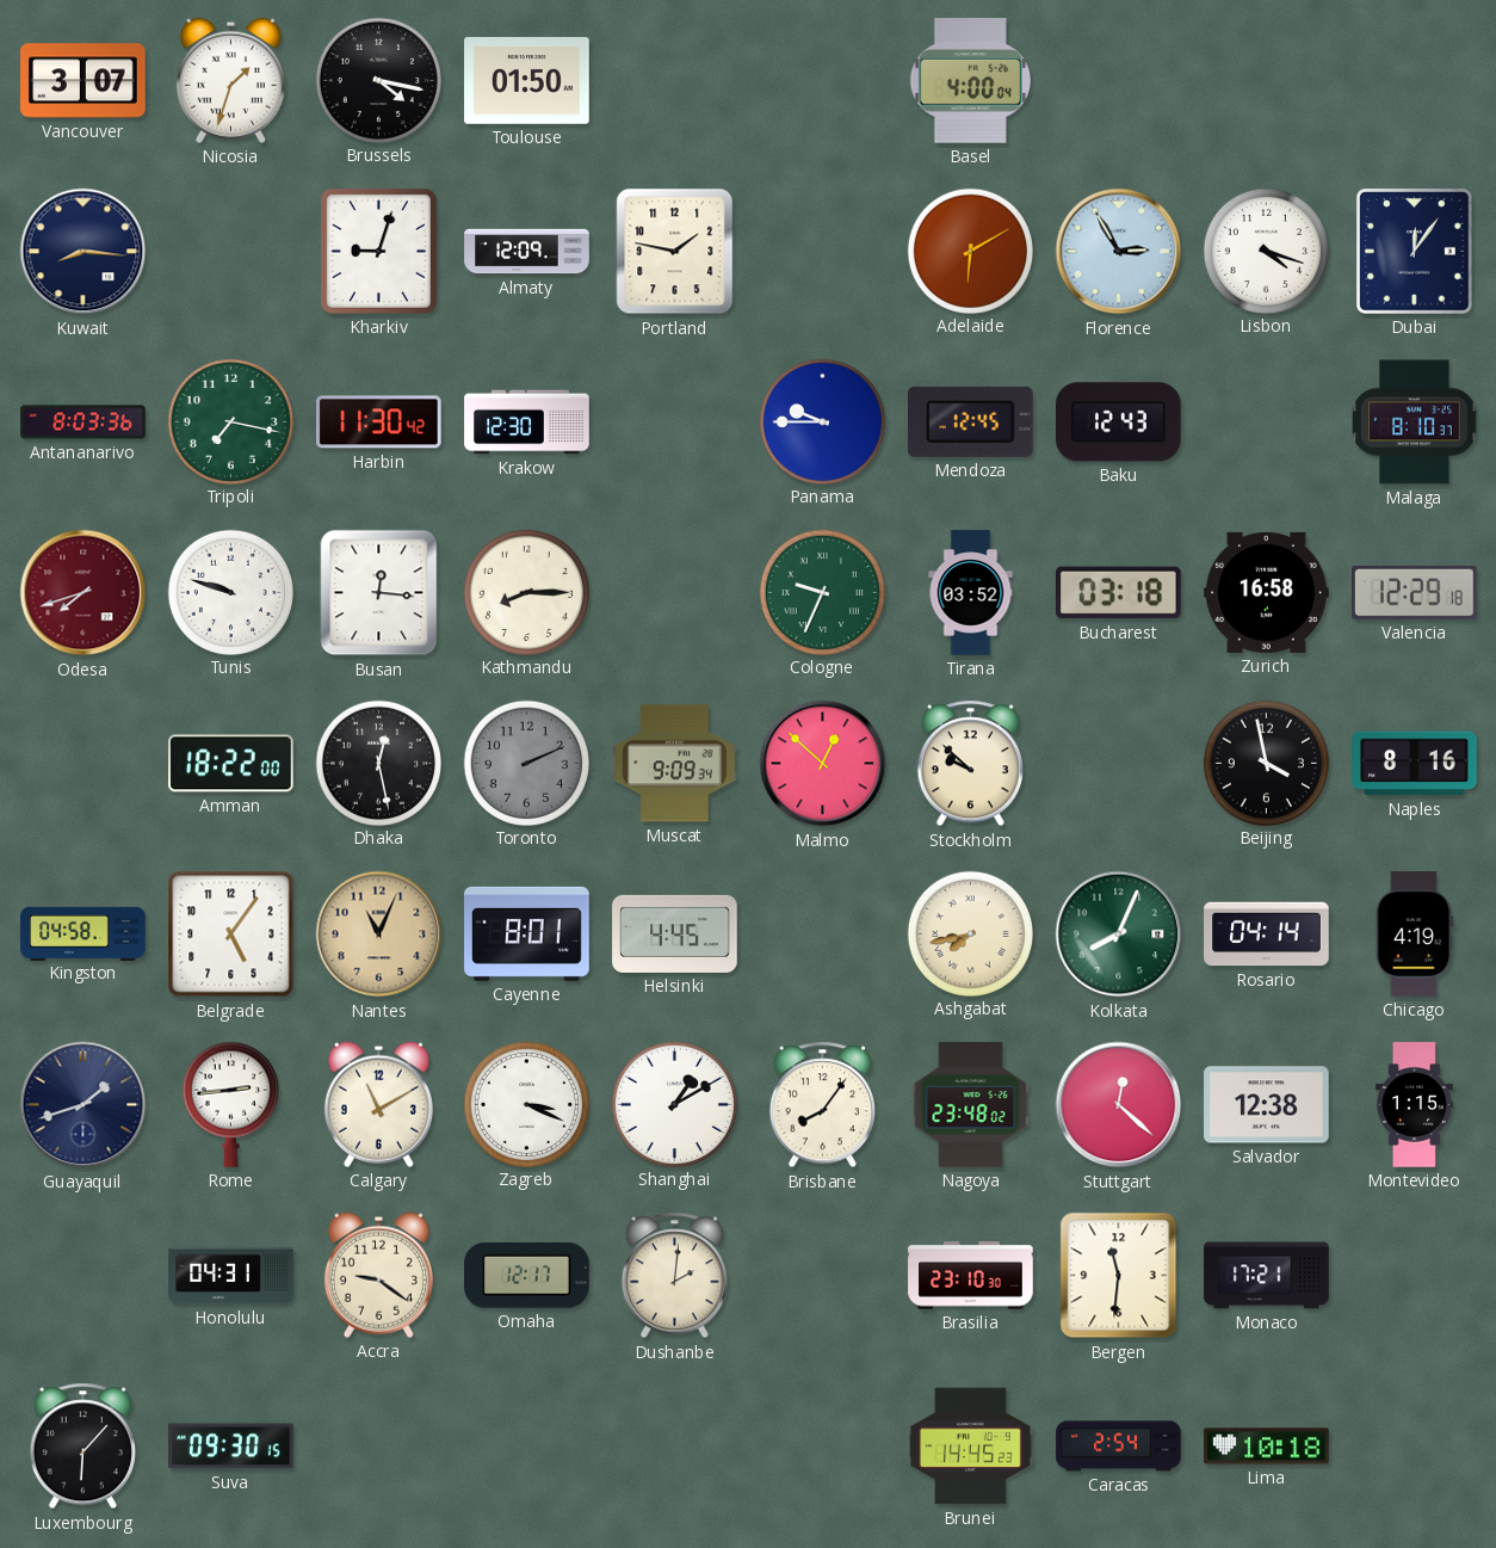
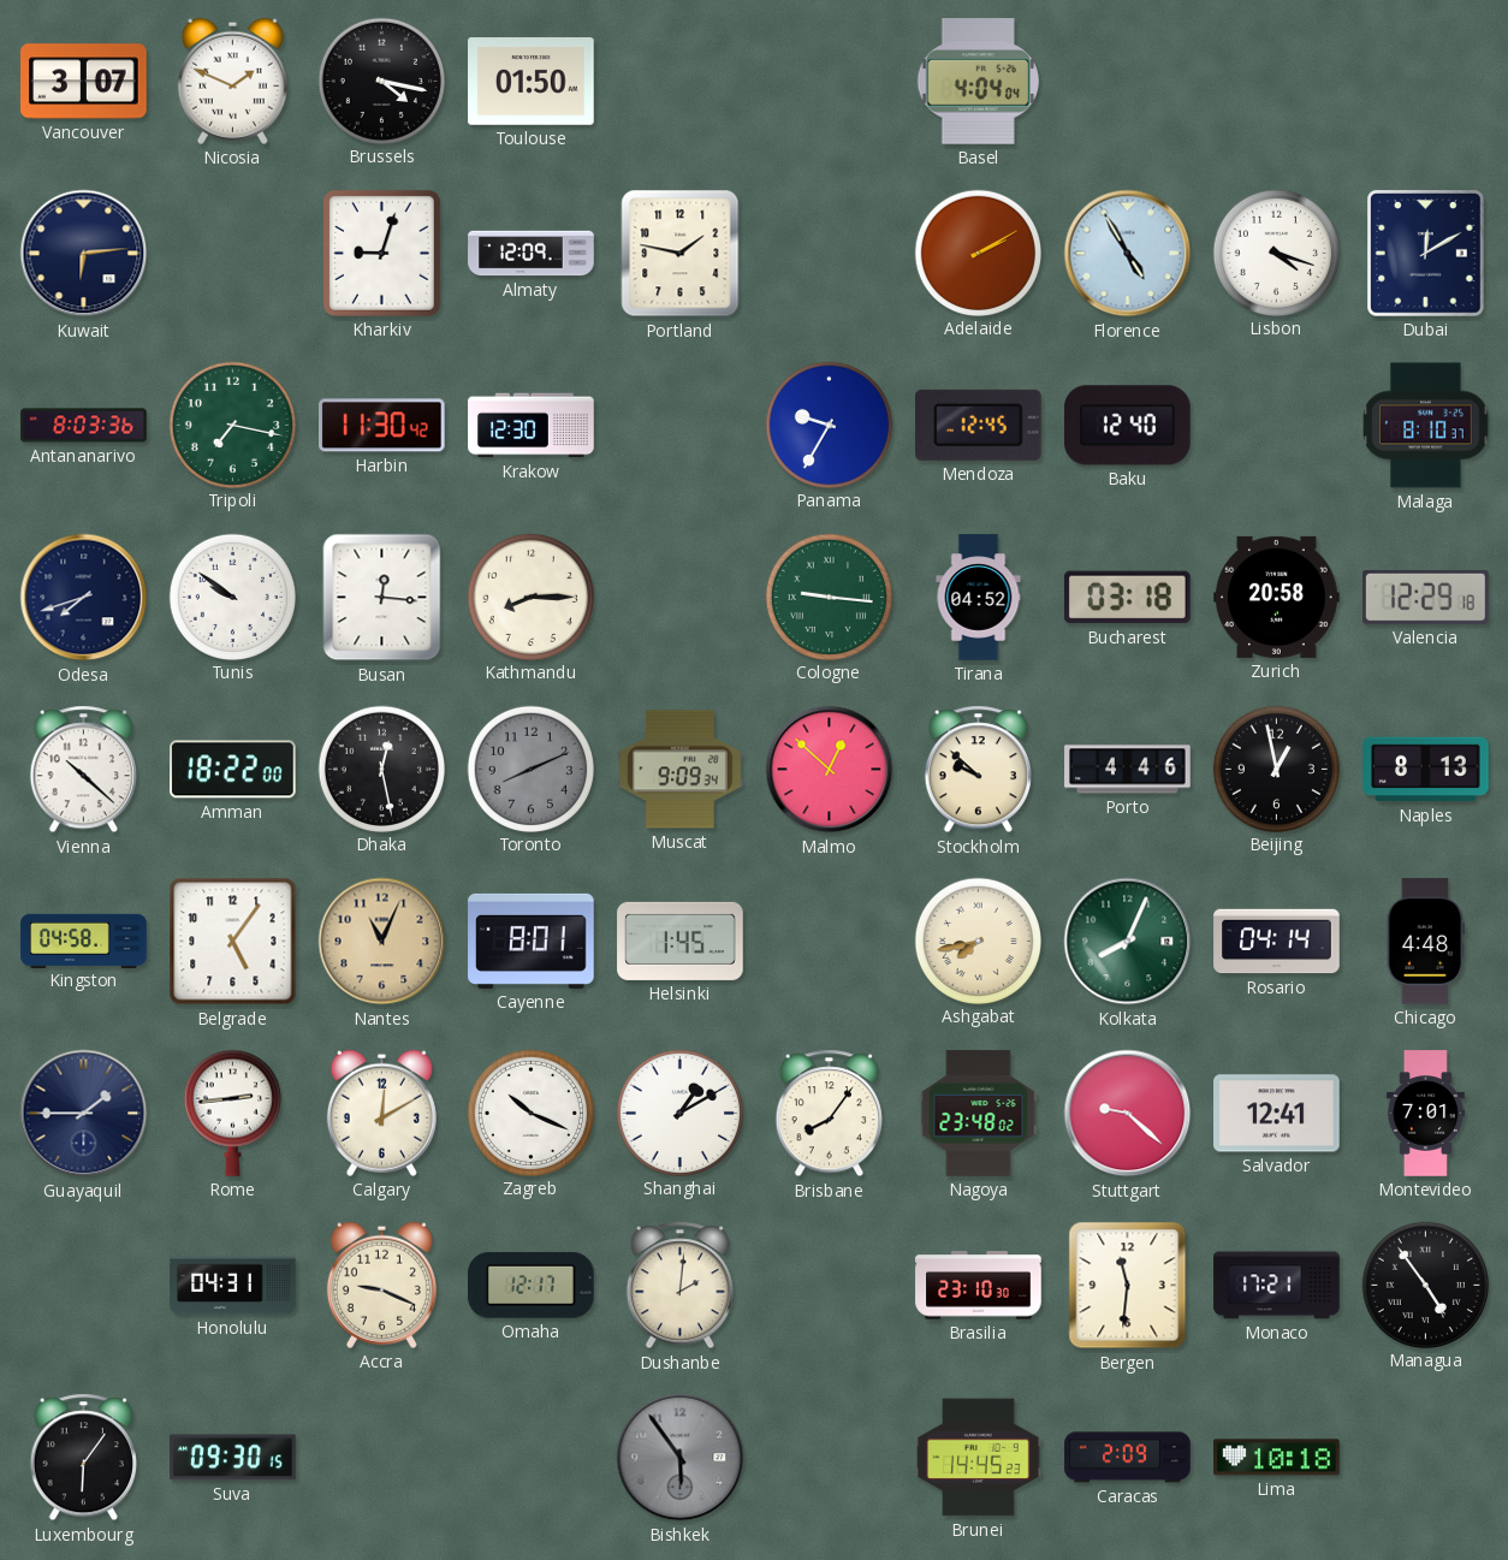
Nicosia: 1:33 -> 1:49
Basel: 4:00 -> 4:04
Kuwait: 8:16 -> 6:14
Adelaide: 6:10 -> 2:10
Florence: 2:55 -> 4:55
Dubai: 12:06 -> 12:10
Panama: 9:45 -> 9:35
Baku: 12:43 -> 12:40
Odesa dial: burgundy -> navy
Tunis: 9:48 -> 9:51
Cologne: 9:34 -> 9:16
Tirana: 03:52 -> 04:52
Zurich: 16:58 -> 20:58
Vienna: none -> 10:22
Toronto: 2:11 -> 8:11
Porto: none -> 4:46
Beijing: 3:58 -> 12:58
Naples: 8:16 -> 8:13
Helsinki: 4:45 -> 1:45
Chicago: 4:19 -> 4:48
Guayaquil: 1:42 -> 1:45
Calgary: 11:10 -> 12:10
Zagreb: 3:19 -> 10:19
Stuttgart: 12:22 -> 9:22
Salvador: 12:38 -> 12:41
Montevideo: 1:15 -> 7:01
Accra: 9:21 -> 9:19
Managua: none -> 4:54
Luxembourg: 6:07 -> 6:06
Bishkek: none -> 5:54
Caracas: 2:54 -> 2:09
